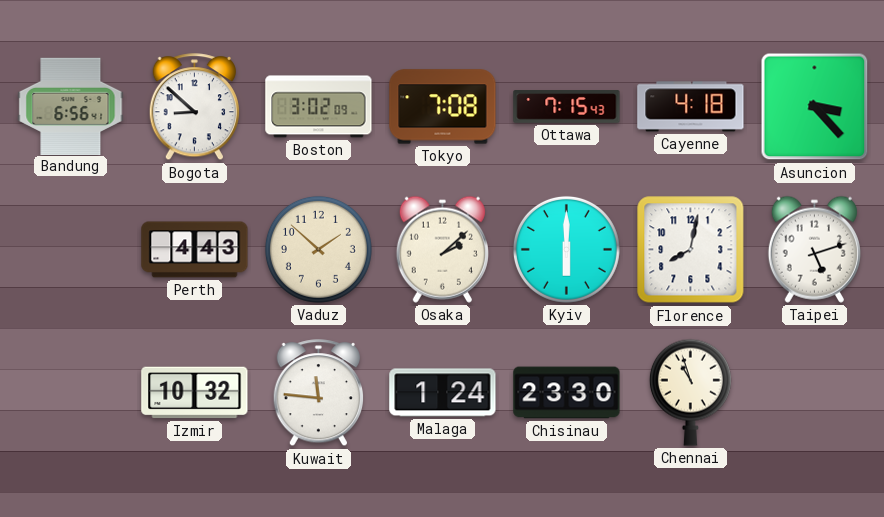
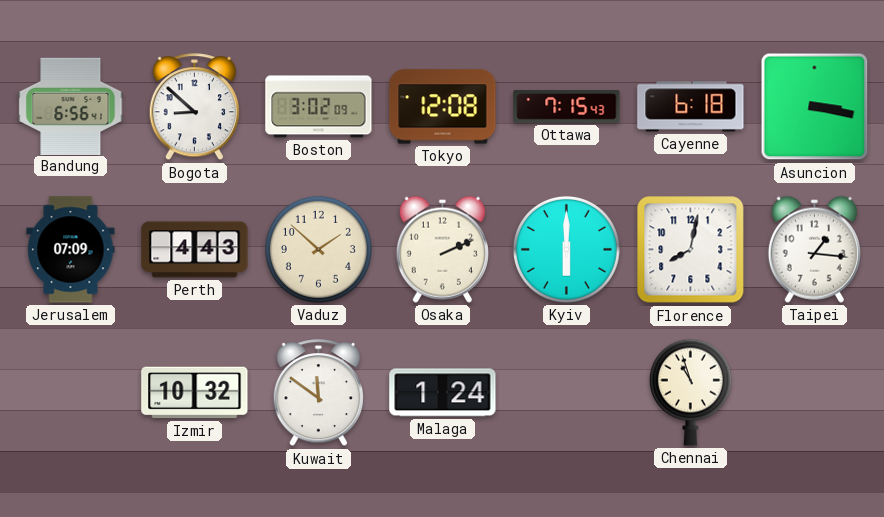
Tokyo: 7:08 -> 12:08
Cayenne: 4:18 -> 6:18
Asuncion: 3:23 -> 3:17
Jerusalem: none -> 07:09
Osaka: 2:08 -> 2:11
Taipei: 5:12 -> 1:16
Kuwait: 11:46 -> 11:51
Chisinau: 23:30 -> none
